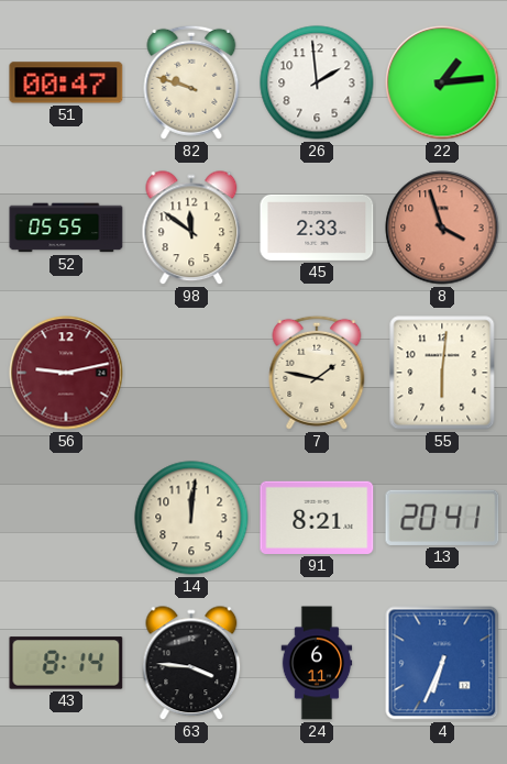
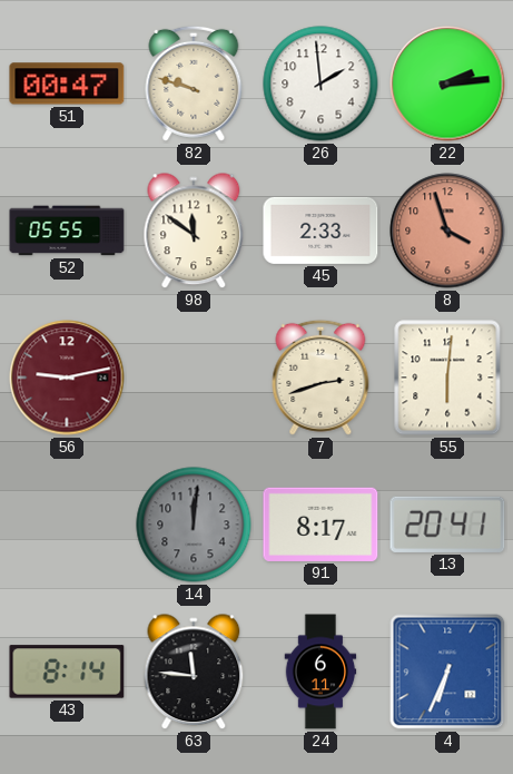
22: 1:14 -> 2:14
7: 1:47 -> 2:42
14 dial: cream -> grey
91: 8:21 -> 8:17
63: 3:46 -> 11:46
